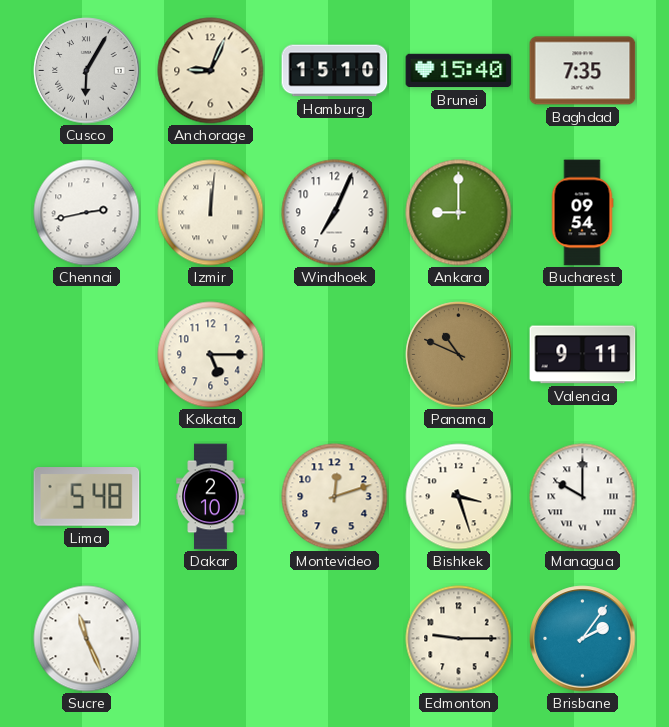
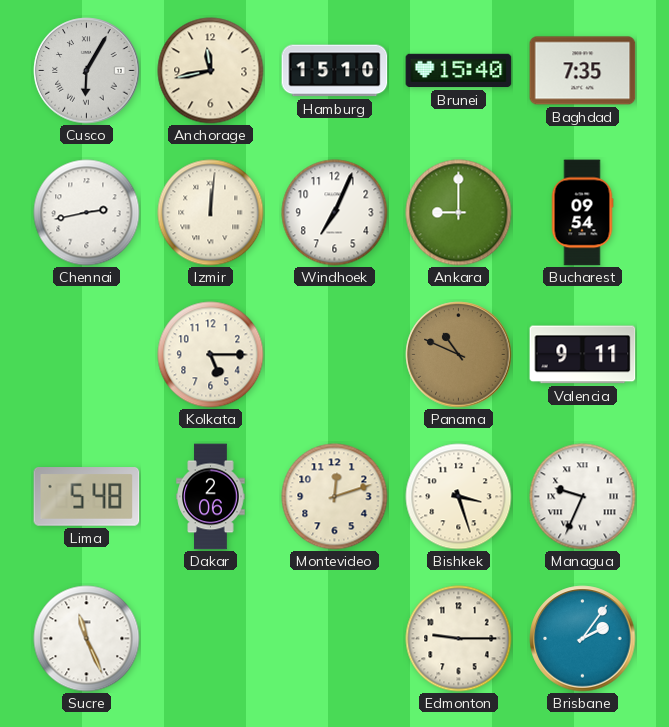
Anchorage: 9:04 -> 11:43
Dakar: 2:10 -> 2:06
Managua: 10:00 -> 9:34
